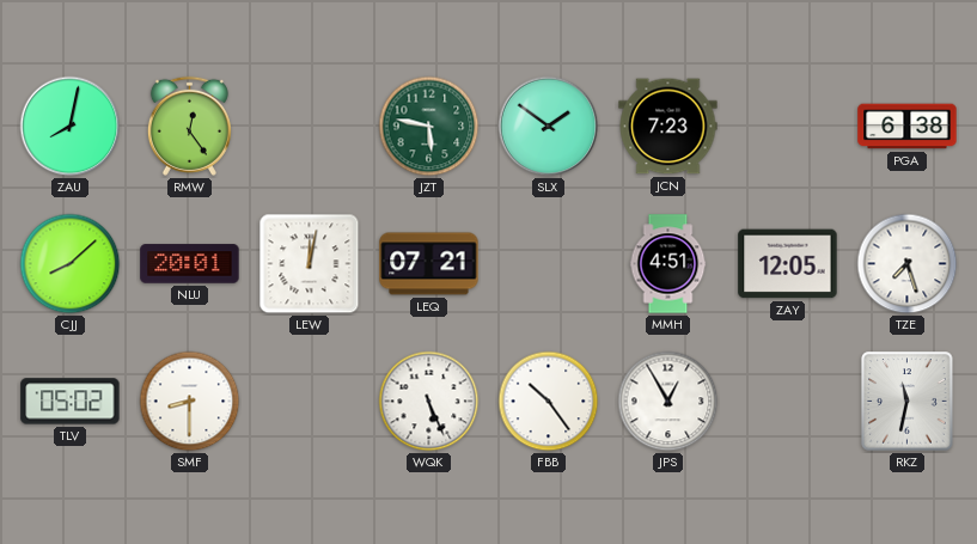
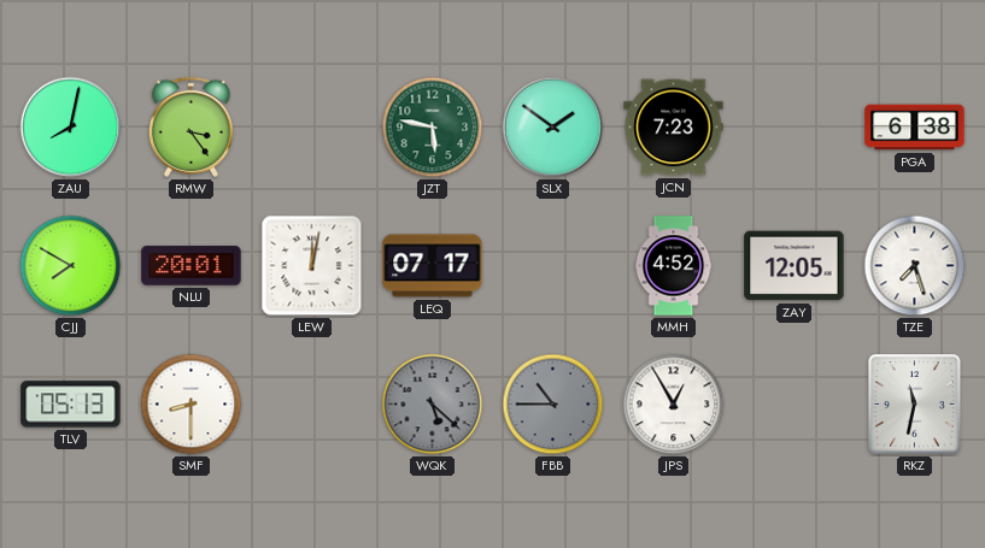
RMW: 12:24 -> 3:24
CJJ: 8:08 -> 7:50
LEQ: 07:21 -> 07:17
MMH: 4:51 -> 4:52
TLV: 05:02 -> 05:13
WQK: 5:26 -> 5:22
WQK dial: white -> grey
FBB: 10:24 -> 10:45
FBB dial: white -> grey
